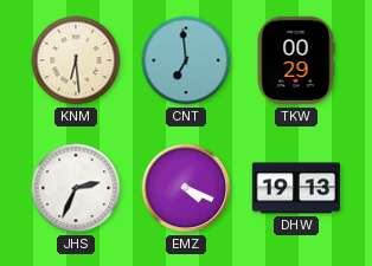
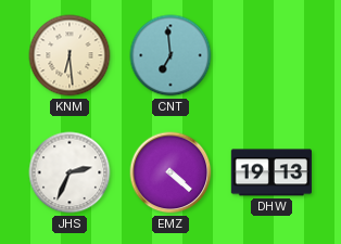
TKW: 00:29 -> none
EMZ: 4:19 -> 4:22
